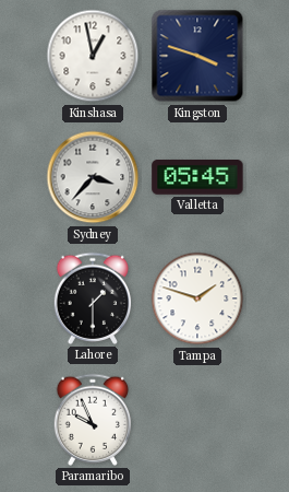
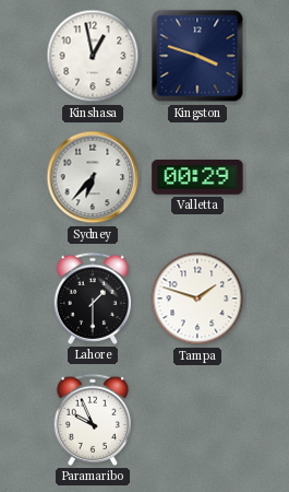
Sydney: 3:37 -> 6:37
Valletta: 05:45 -> 00:29
